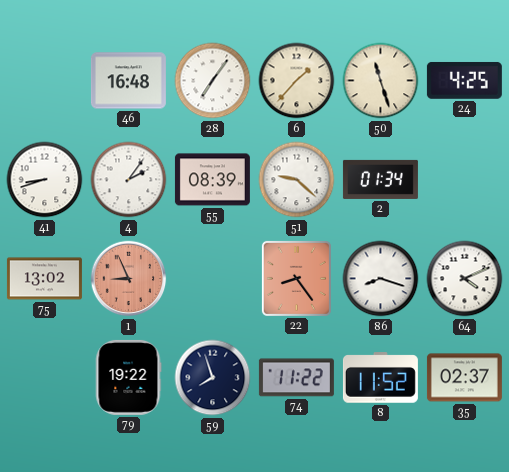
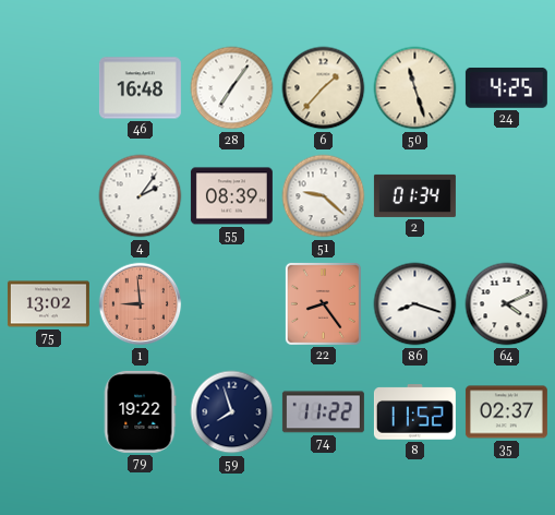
41: 8:42 -> none
1: 8:56 -> 8:59
